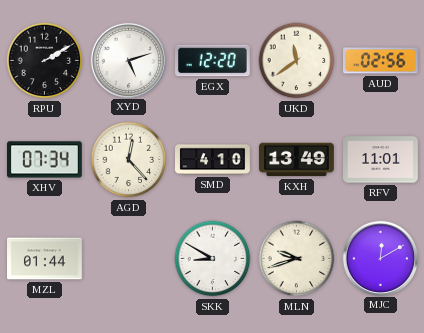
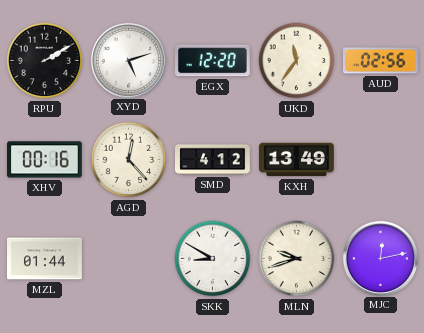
UKD: 11:39 -> 11:36
XHV: 07:34 -> 00:16
SMD: 4:10 -> 4:12
RFV: 11:01 -> none
MJC: 12:10 -> 12:13
